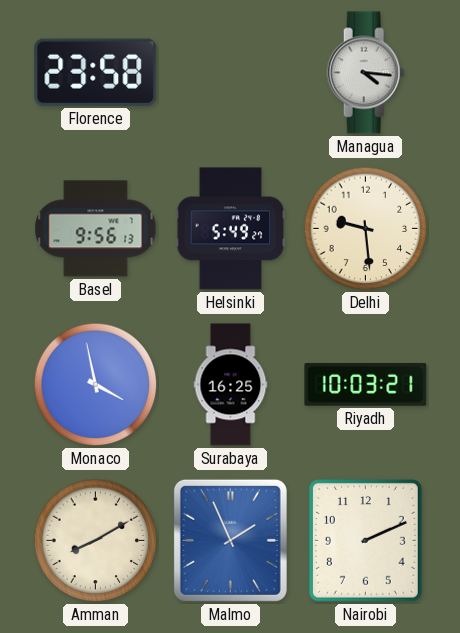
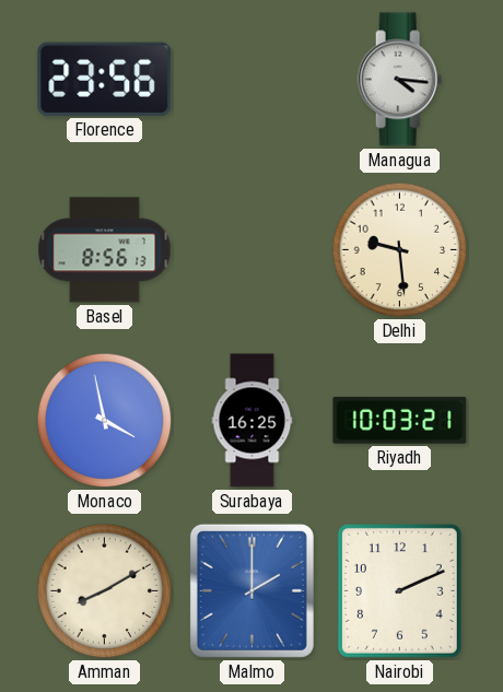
Florence: 23:58 -> 23:56
Basel: 9:56 -> 8:56
Helsinki: 5:49 -> none
Malmo: 1:56 -> 2:00
